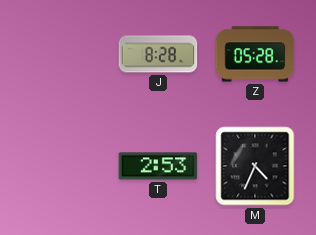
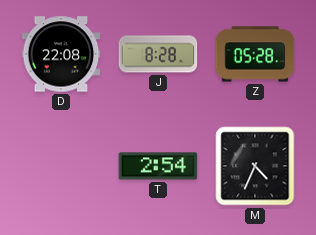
D: none -> 22:08
T: 2:53 -> 2:54
